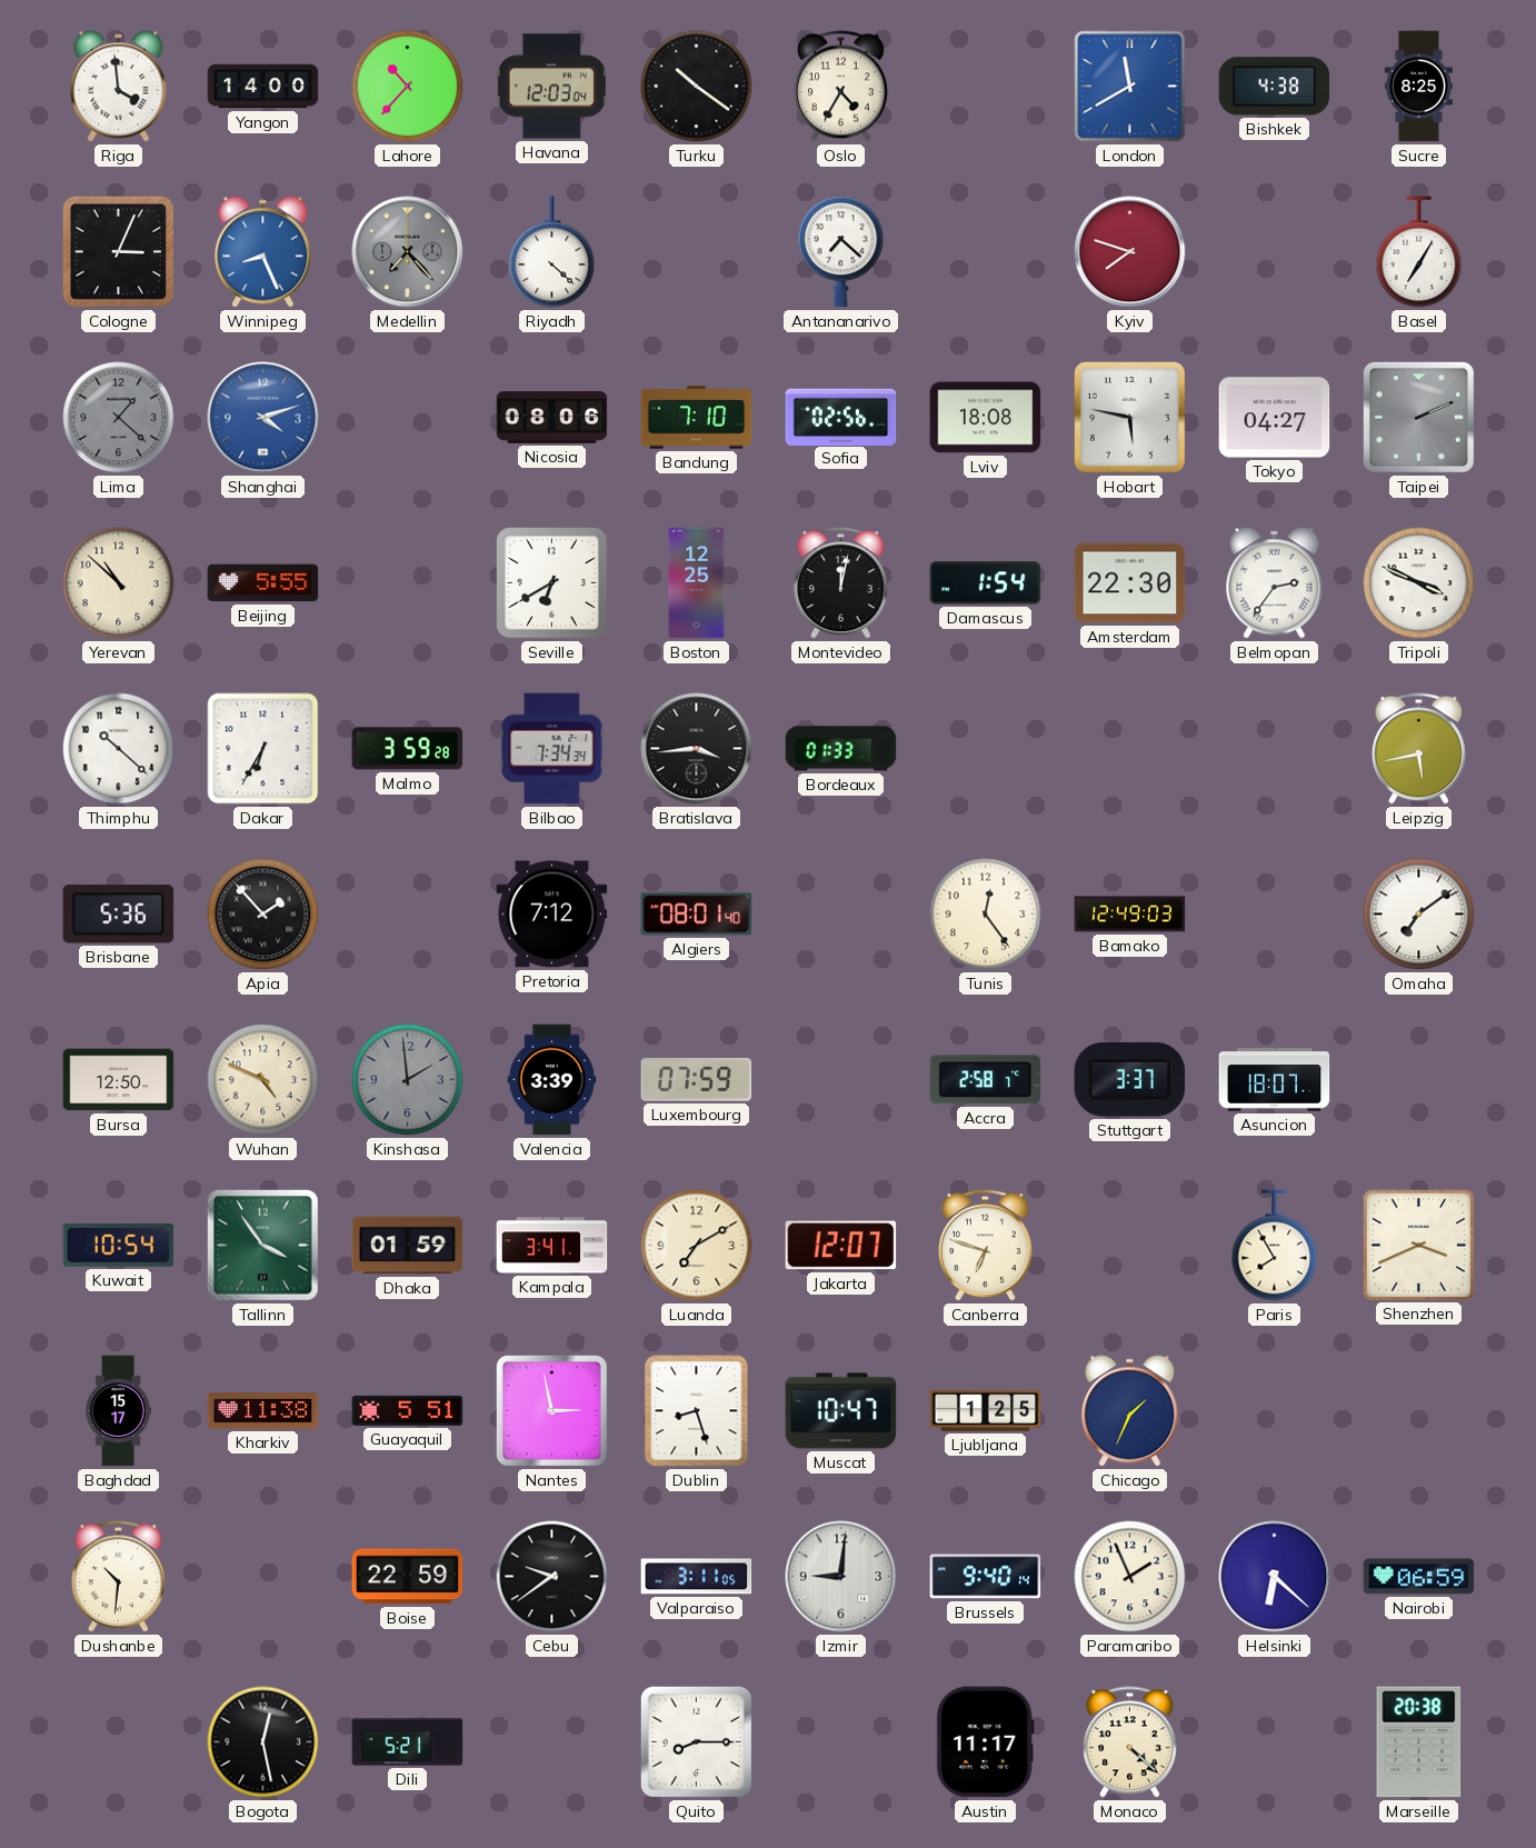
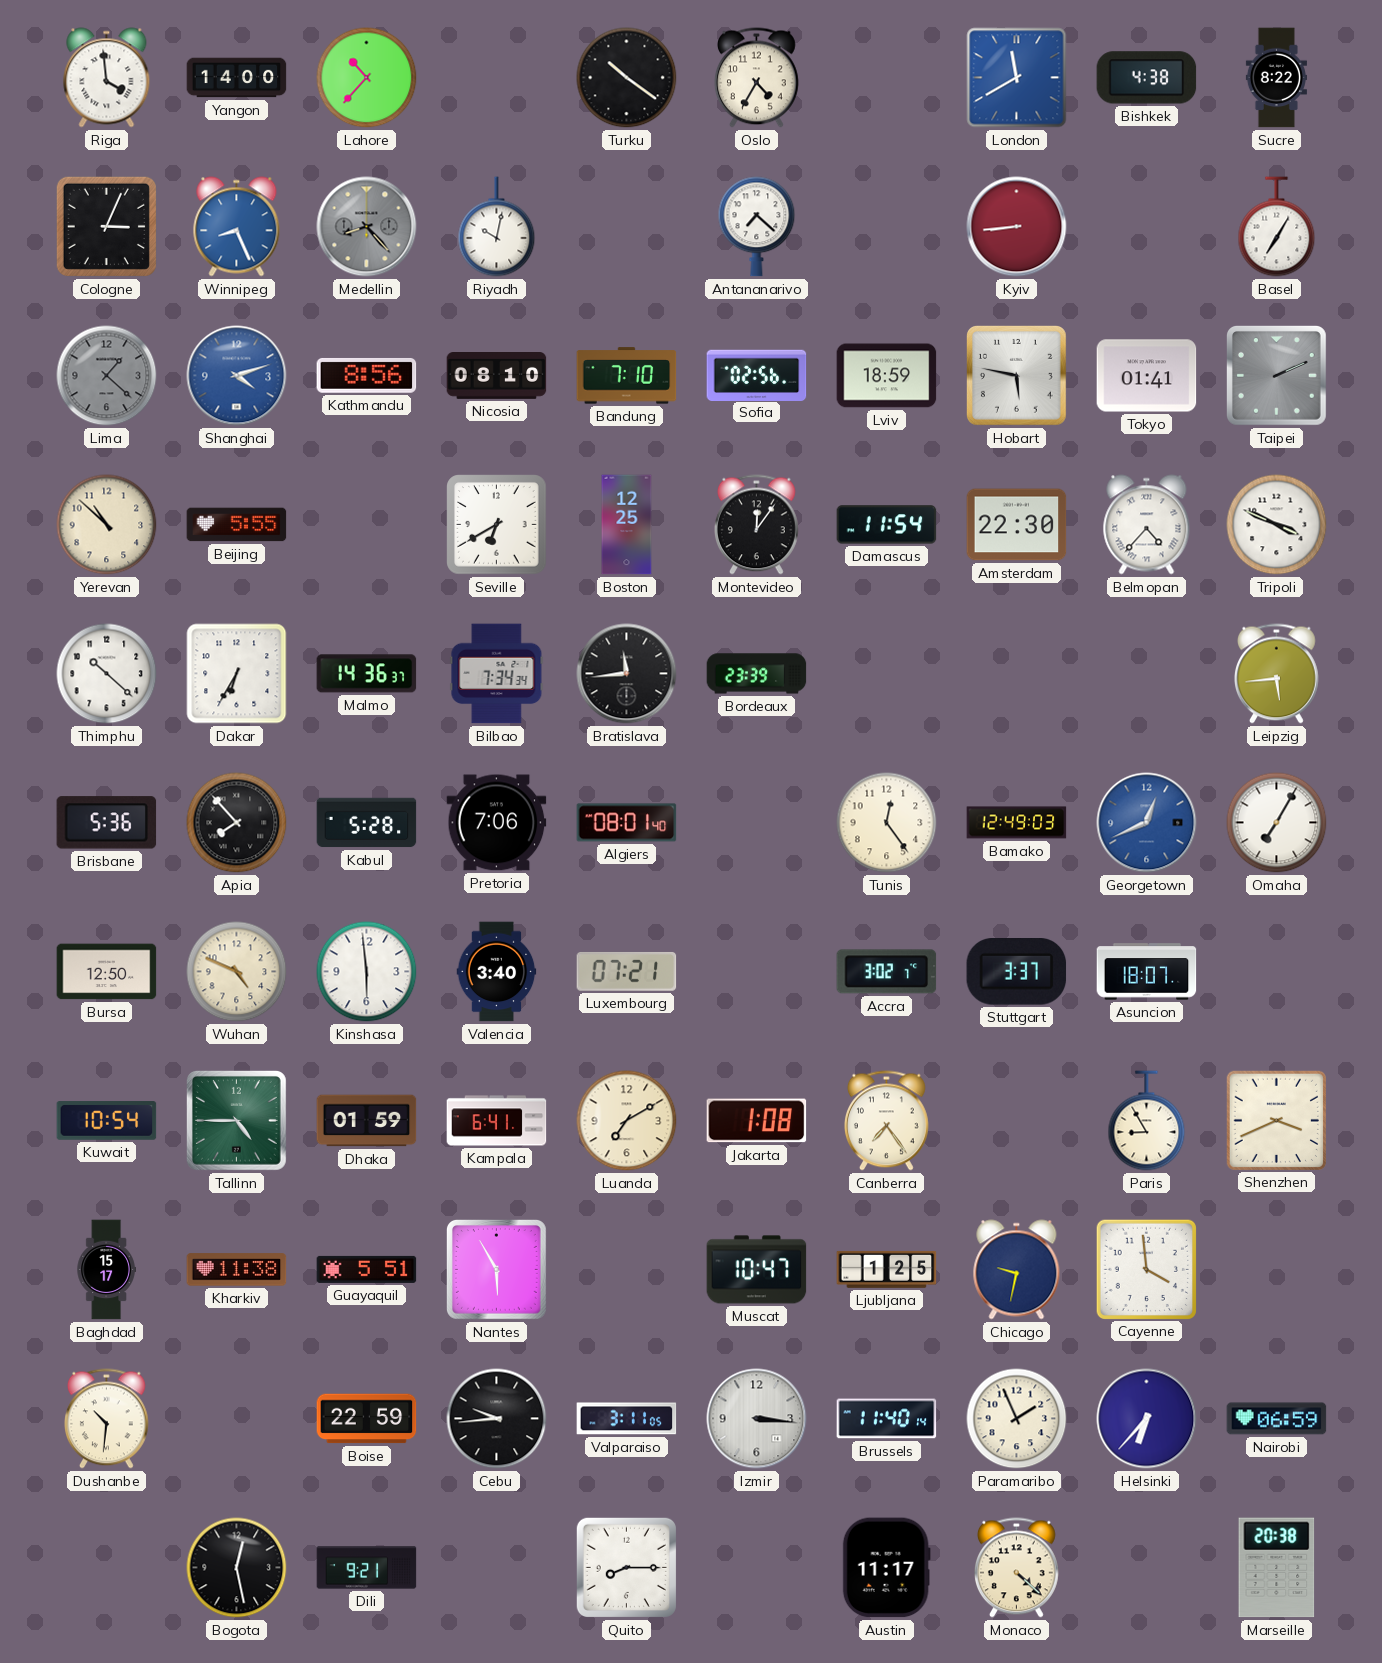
Havana: 12:03 -> none
Sucre: 8:25 -> 8:22
Medellin: 7:23 -> 8:23
Riyadh: 4:22 -> 10:02
Kyiv: 7:48 -> 8:44
Kathmandu: none -> 8:56
Nicosia: 08:06 -> 08:10
Lviv: 18:08 -> 18:59
Tokyo: 04:27 -> 01:41
Montevideo: 12:02 -> 12:06
Damascus: 1:54 -> 11:54
Belmopan: 2:36 -> 4:37
Malmo: 3:59 -> 14:36
Bratislava: 3:44 -> 11:44
Bordeaux: 01:33 -> 23:39
Leipzig: 5:43 -> 5:44
Apia: 1:53 -> 7:53
Kabul: none -> 5:28
Pretoria: 7:12 -> 7:06
Georgetown: none -> 12:41
Omaha: 7:09 -> 7:05
Kinshasa: 1:59 -> 5:59
Kinshasa dial: grey -> white
Valencia: 3:39 -> 3:40
Luxembourg: 07:59 -> 07:21
Accra: 2:58 -> 3:02
Tallinn: 3:54 -> 4:45
Kampala: 3:41 -> 6:41
Jakarta: 12:07 -> 1:08
Canberra: 6:48 -> 7:24
Paris: 7:55 -> 8:55
Nantes: 2:58 -> 5:55
Dublin: 8:27 -> none
Chicago: 1:34 -> 9:32
Cayenne: none -> 3:59
Cebu: 9:39 -> 9:44
Izmir: 9:01 -> 3:16
Brussels: 9:40 -> 11:40
Helsinki: 6:22 -> 6:37
Dili: 5:21 -> 9:21
